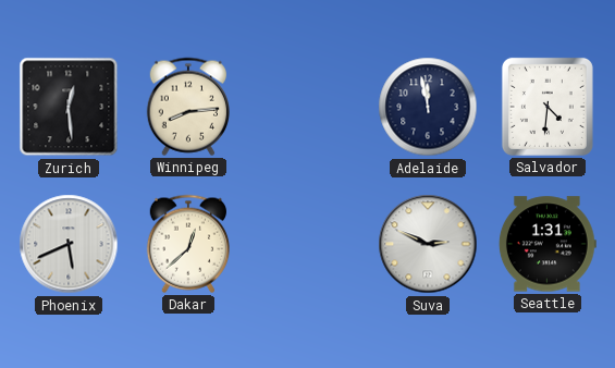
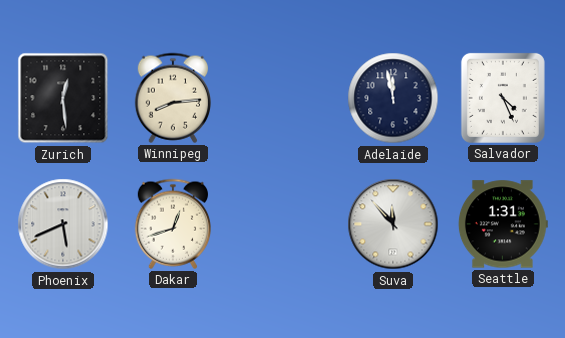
Salvador: 4:31 -> 4:26
Dakar: 12:38 -> 12:42
Suva: 2:49 -> 11:53
